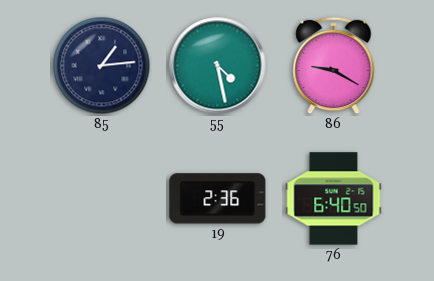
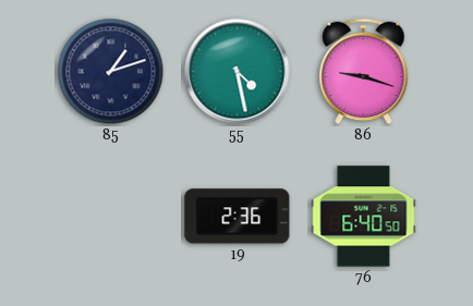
85: 1:14 -> 1:12
86: 9:20 -> 9:18
